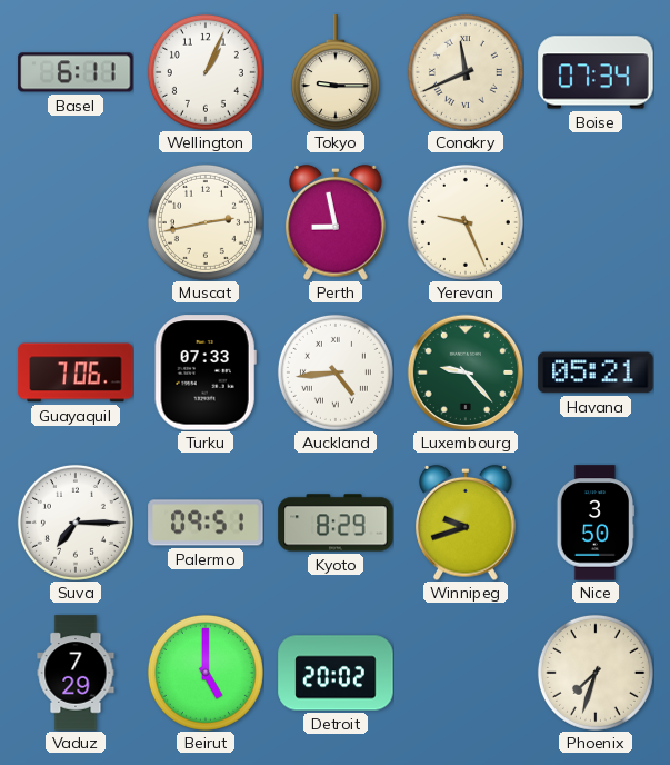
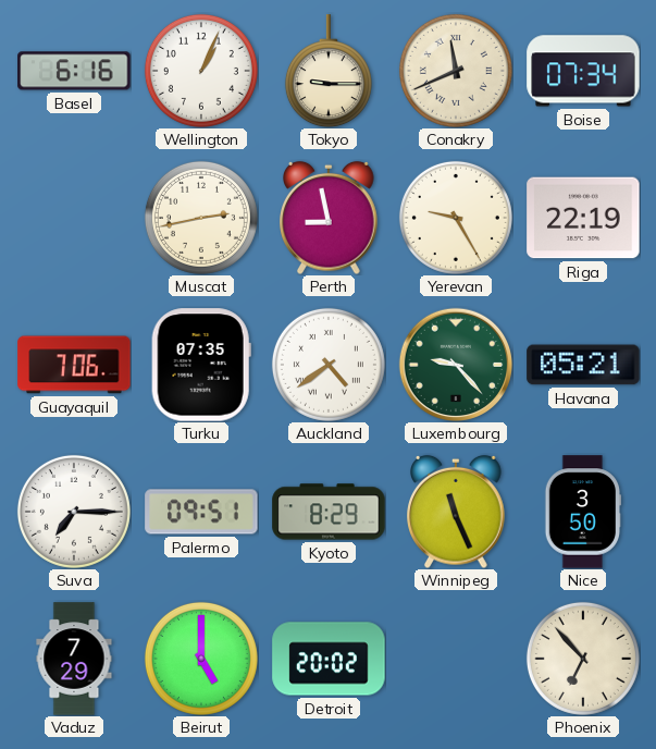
Basel: 6:11 -> 6:16
Yerevan: 9:26 -> 9:25
Riga: none -> 22:19
Turku: 07:33 -> 07:35
Auckland: 4:44 -> 4:39
Winnipeg: 9:42 -> 11:26
Phoenix: 7:33 -> 6:53
